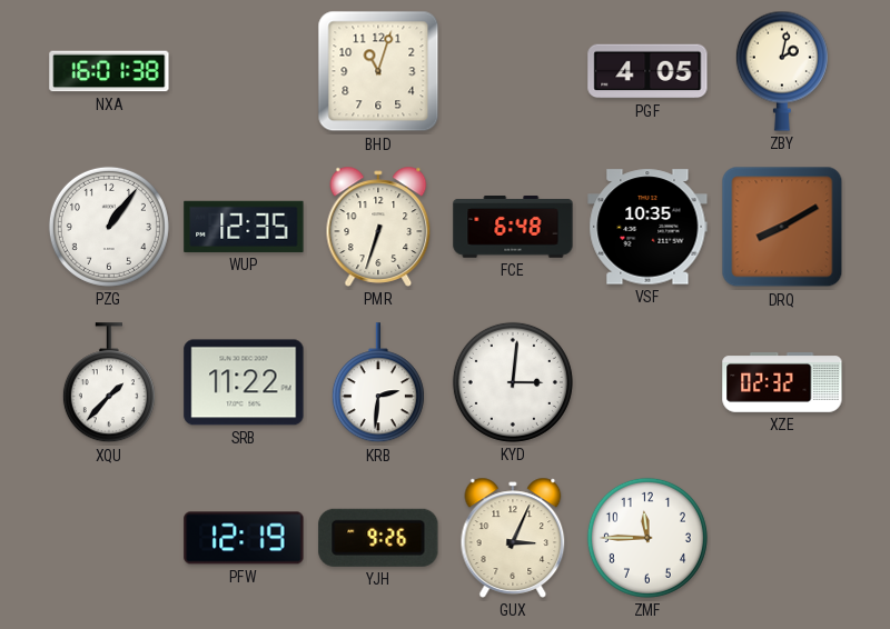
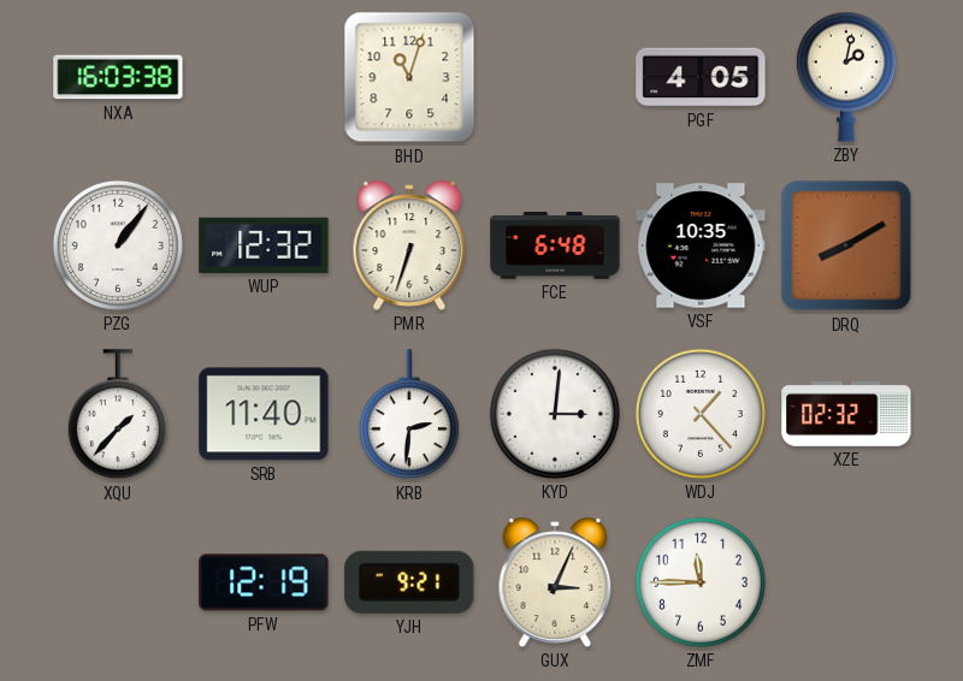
NXA: 16:01 -> 16:03
WUP: 12:35 -> 12:32
SRB: 11:22 -> 11:40
WDJ: none -> 1:23
YJH: 9:26 -> 9:21
